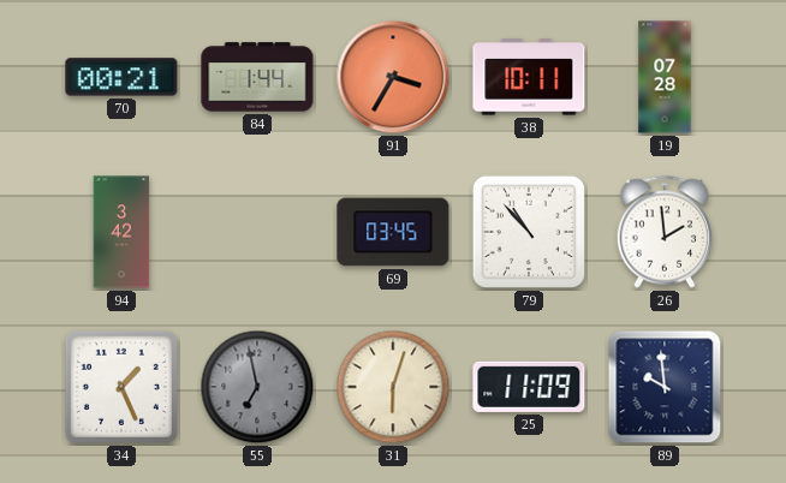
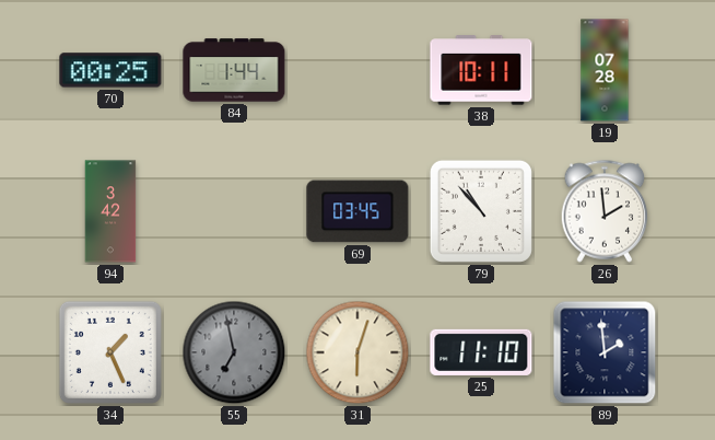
70: 00:21 -> 00:25
91: 3:35 -> none
25: 11:09 -> 11:10
89: 9:59 -> 1:59
